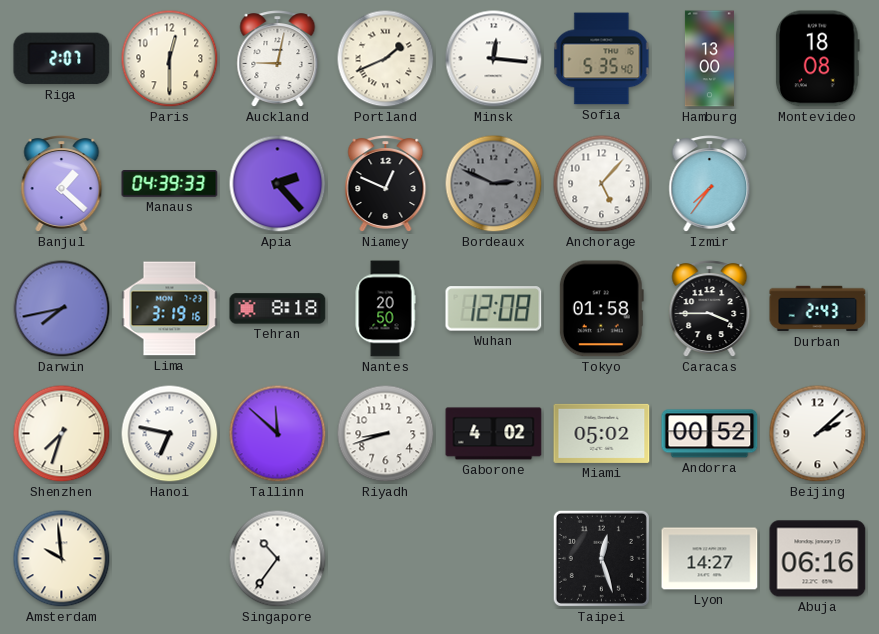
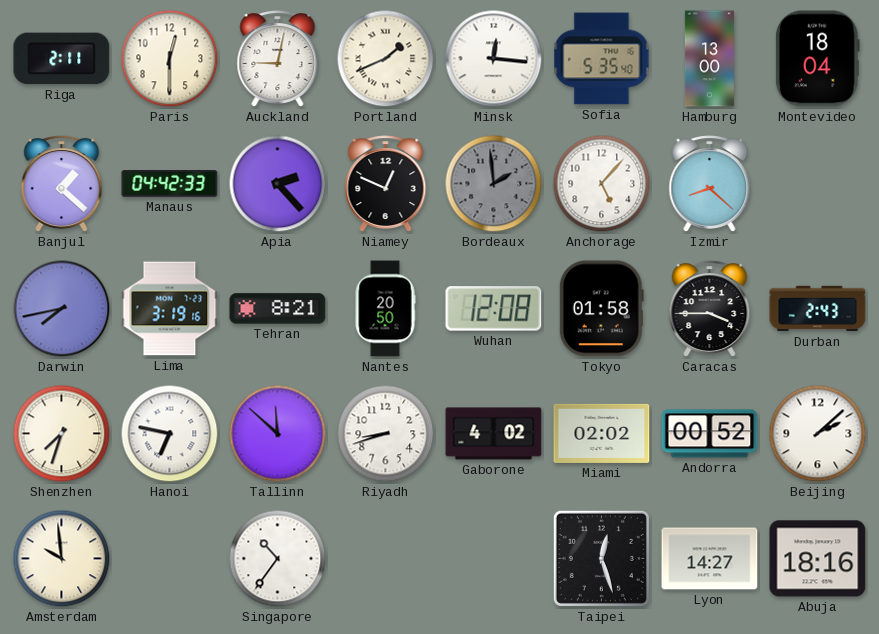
Riga: 2:07 -> 2:11
Montevideo: 18:08 -> 18:04
Manaus: 04:39 -> 04:42
Bordeaux: 2:49 -> 1:59
Izmir: 7:36 -> 8:22
Tehran: 8:18 -> 8:21
Miami: 05:02 -> 02:02
Abuja: 06:16 -> 18:16
